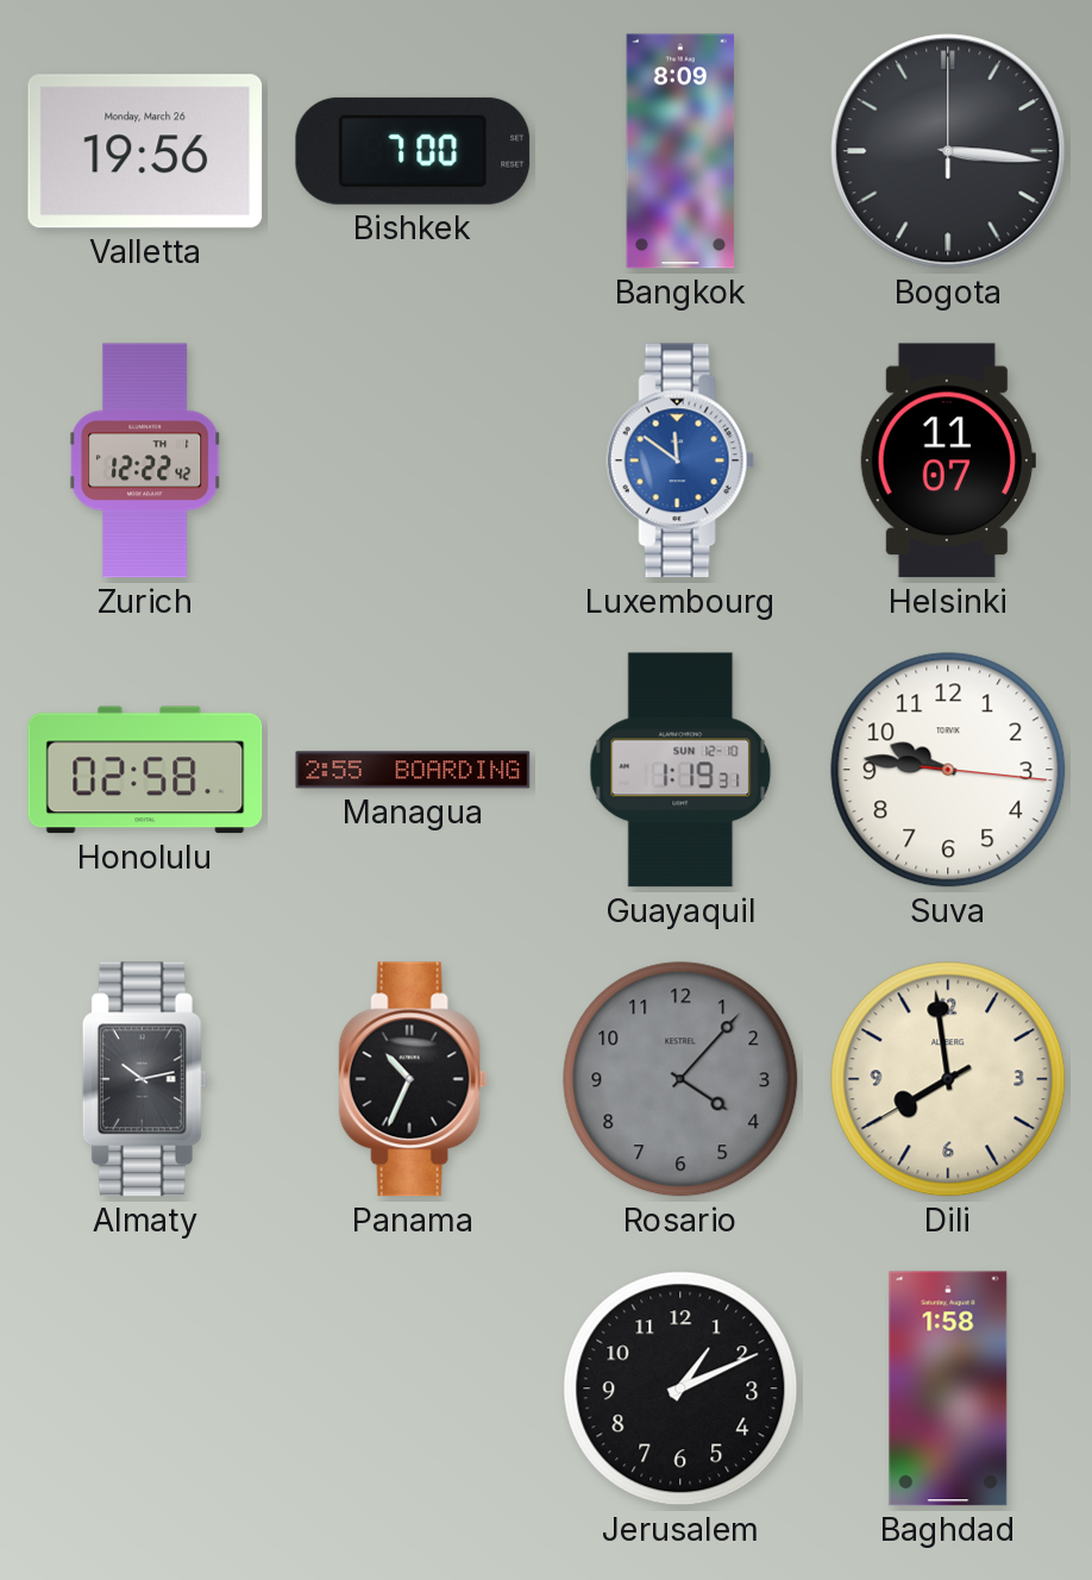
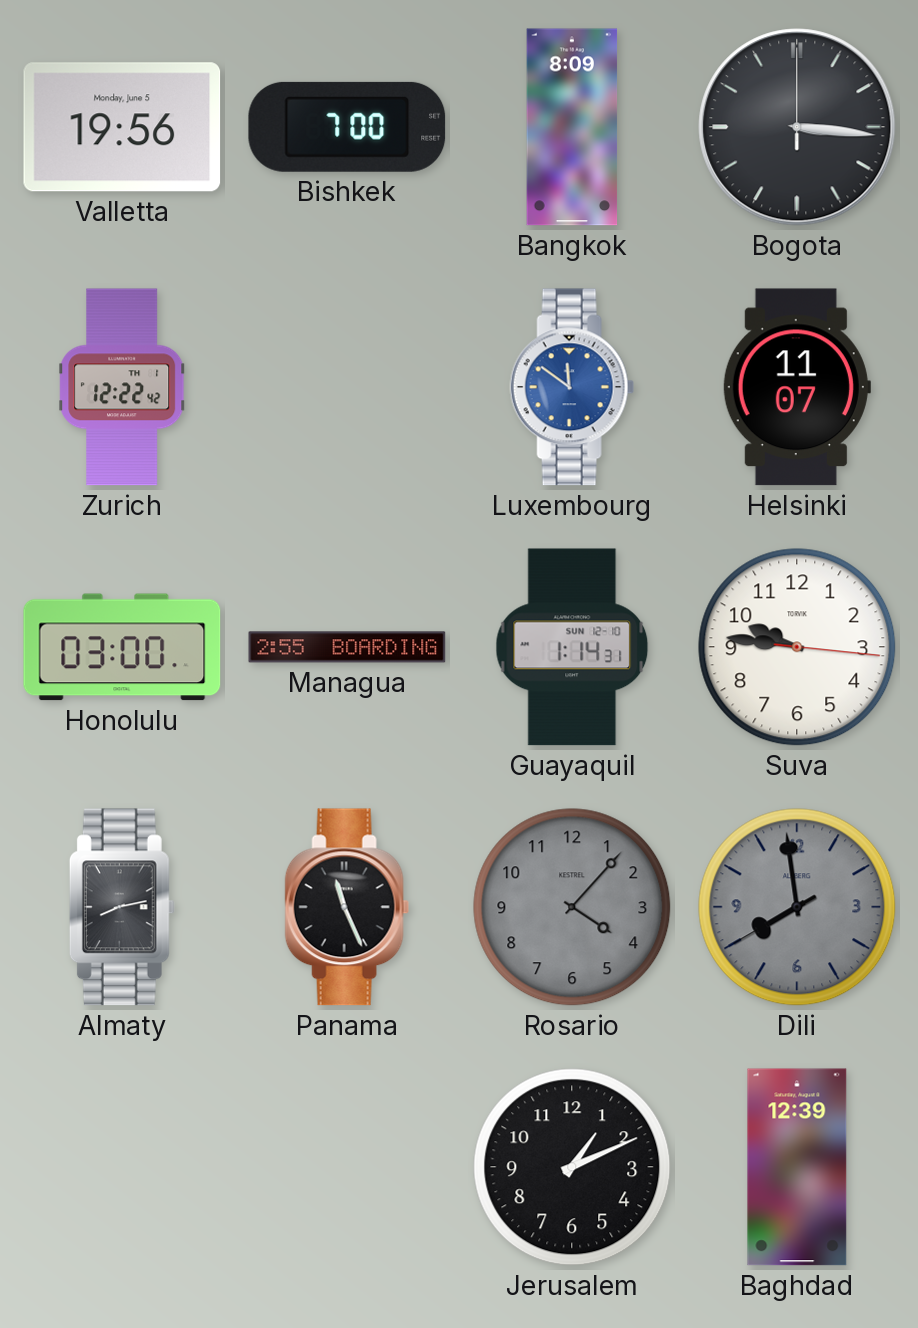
Valletta date: Monday, March 26 -> Monday, June 5
Honolulu: 02:58 -> 03:00
Guayaquil: 1:19 -> 1:14
Almaty: 10:13 -> 8:13
Panama: 10:34 -> 11:26
Dili dial: cream -> grey
Baghdad: 1:58 -> 12:39
